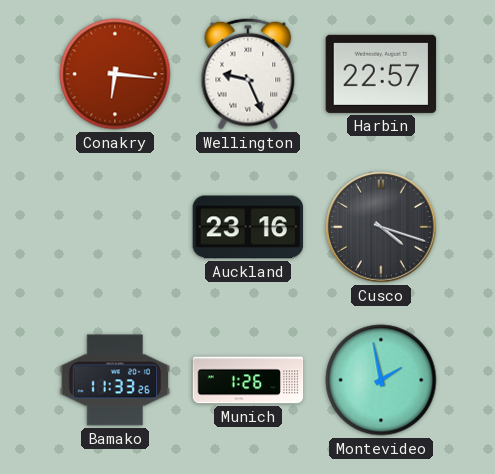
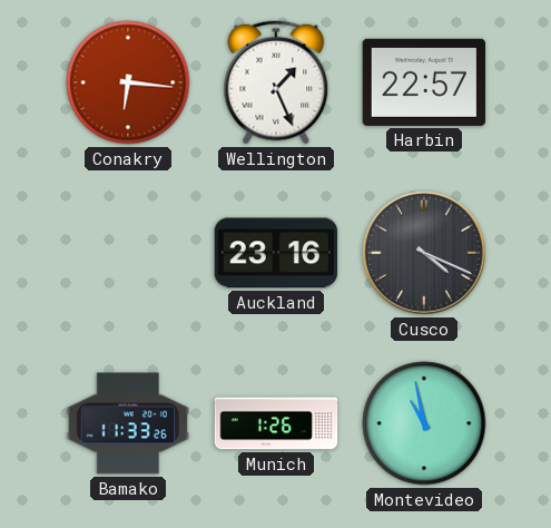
Wellington: 9:26 -> 1:26
Cusco: 4:18 -> 4:19
Montevideo: 1:58 -> 10:58
